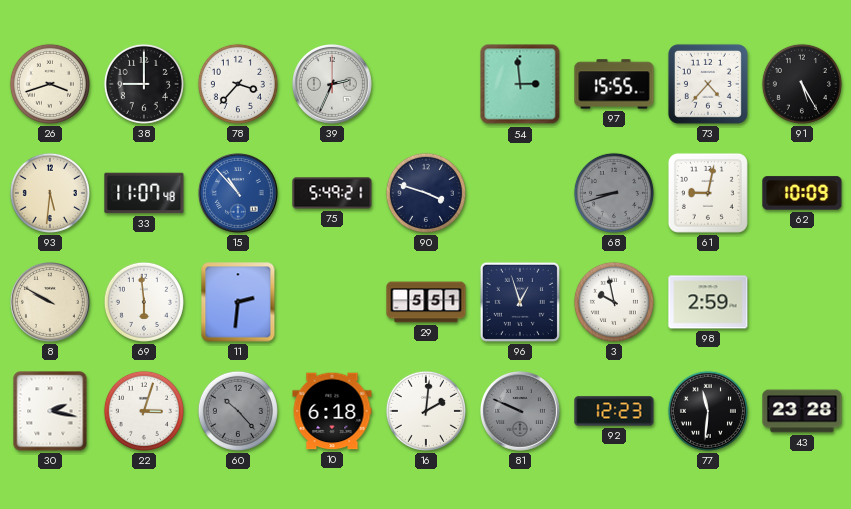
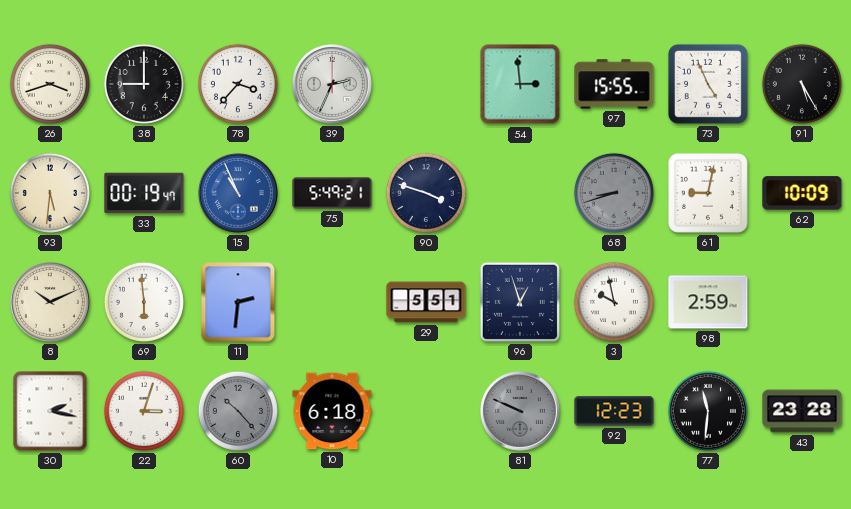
73: 4:37 -> 4:56
33: 11:07 -> 00:19
15: 10:53 -> 10:56
8: 9:50 -> 10:11
16: 2:01 -> none
